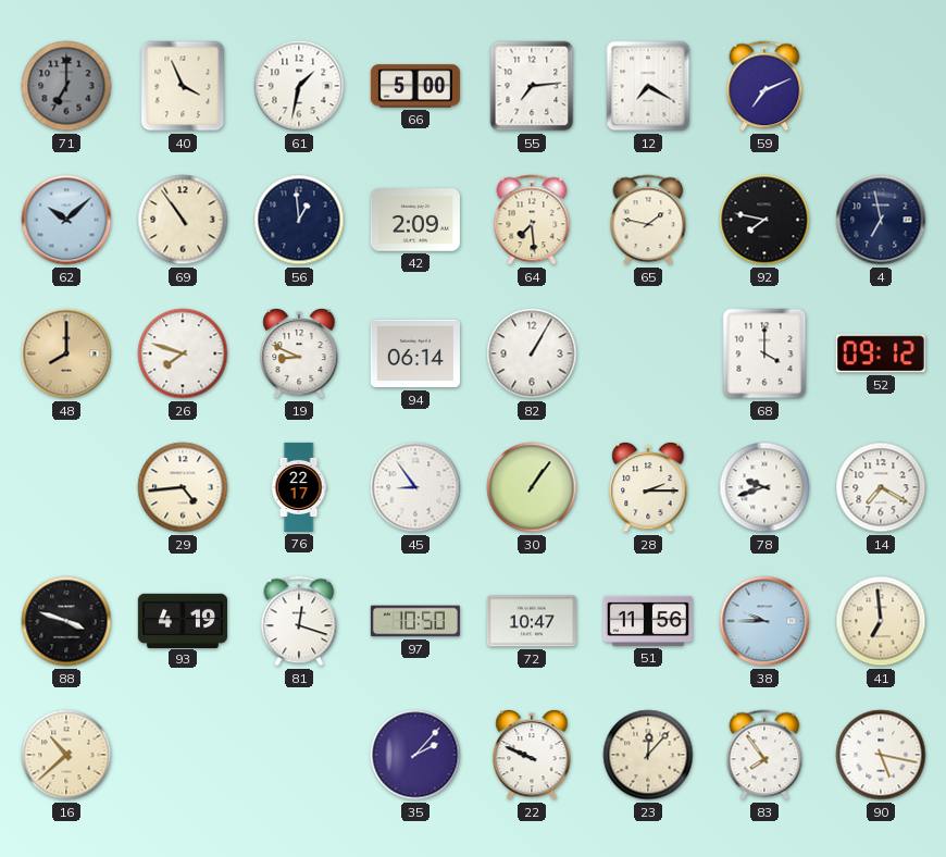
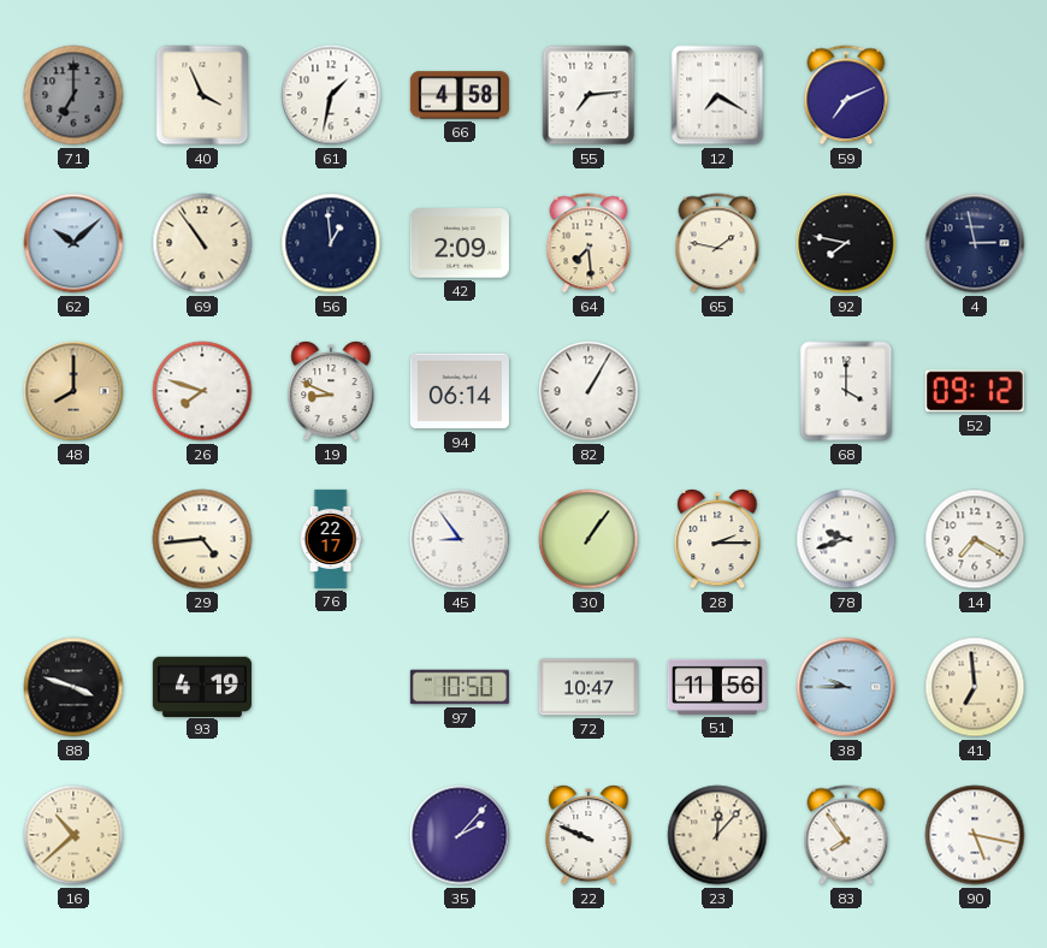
66: 5:00 -> 4:58
4: 6:58 -> 2:58
81: 12:18 -> none
